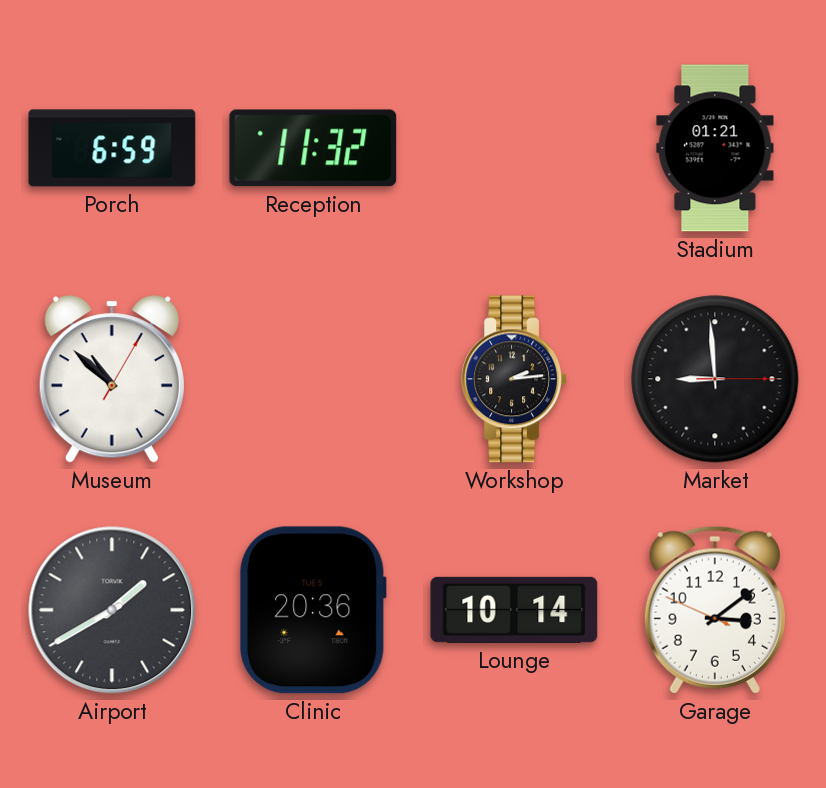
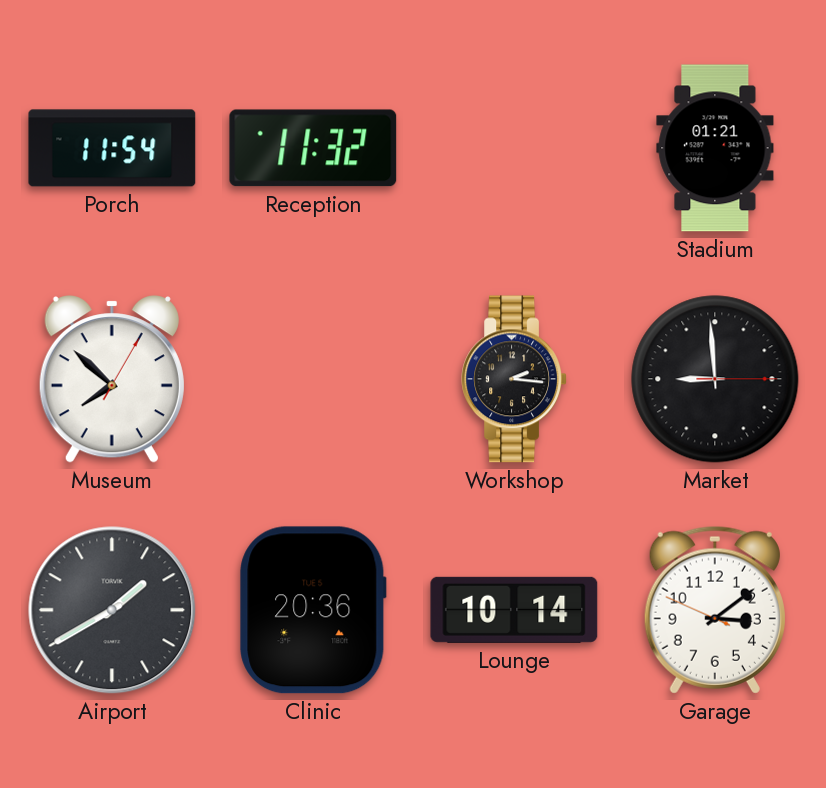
Porch: 6:59 -> 11:54
Museum: 10:52 -> 7:52
Workshop: 2:14 -> 2:16
